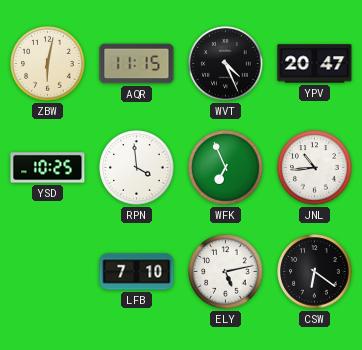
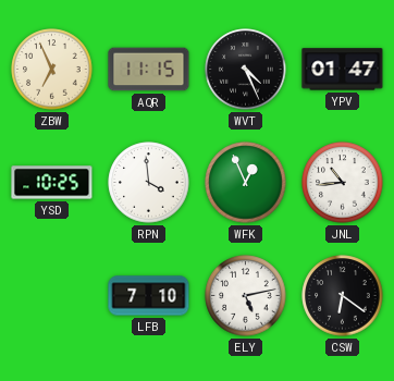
ZBW: 6:02 -> 6:56
YPV: 20:47 -> 01:47
WFK: 6:56 -> 12:56
